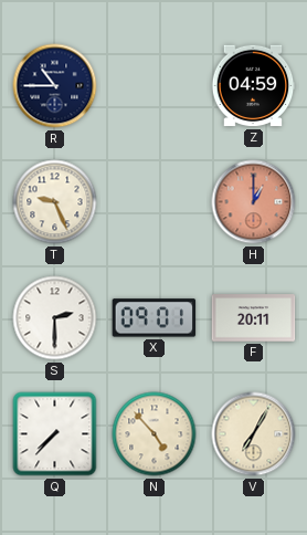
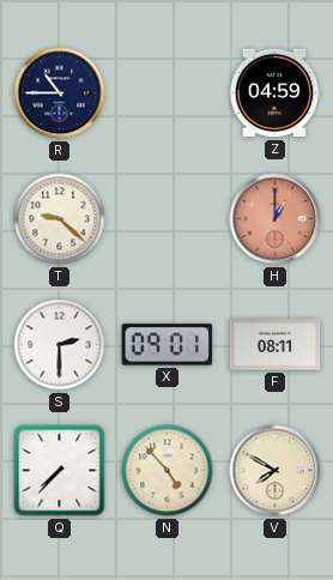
T: 9:26 -> 9:22
F: 20:11 -> 08:11
V: 7:05 -> 7:50
